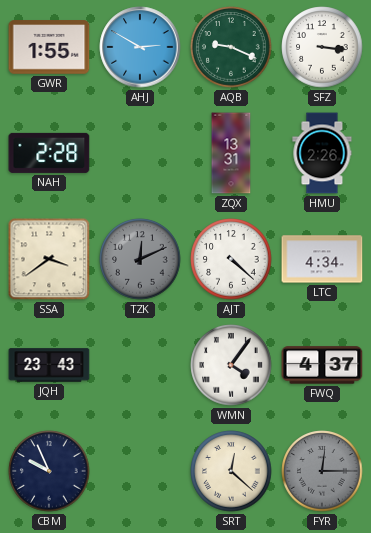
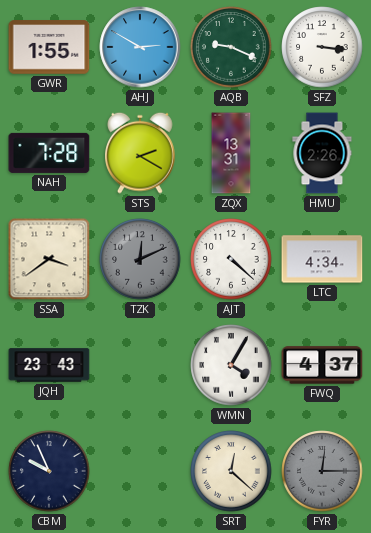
NAH: 2:28 -> 7:28
STS: none -> 2:20
WMN: 4:06 -> 4:05
